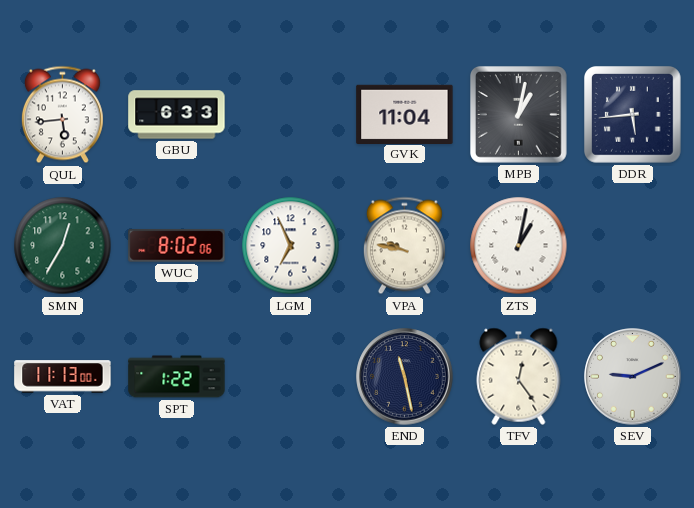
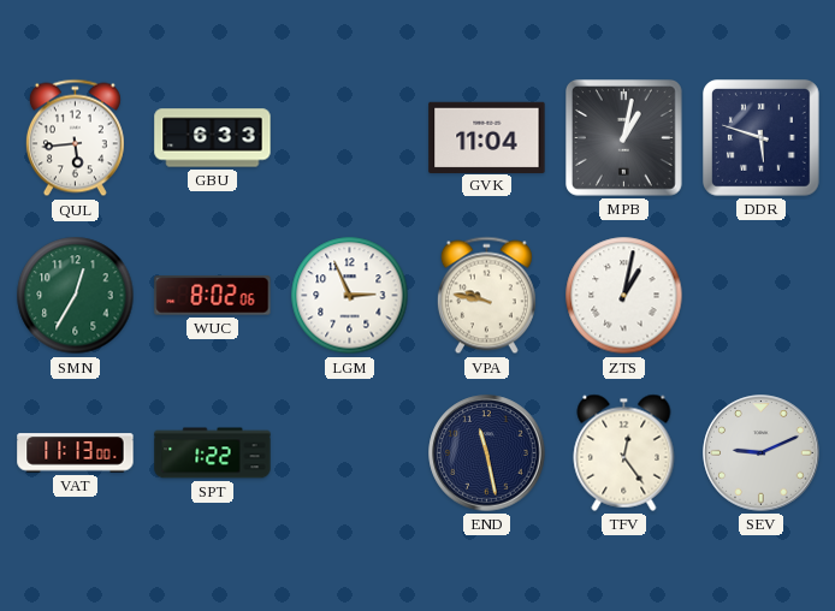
DDR: 5:44 -> 5:48
LGM: 6:56 -> 2:56
